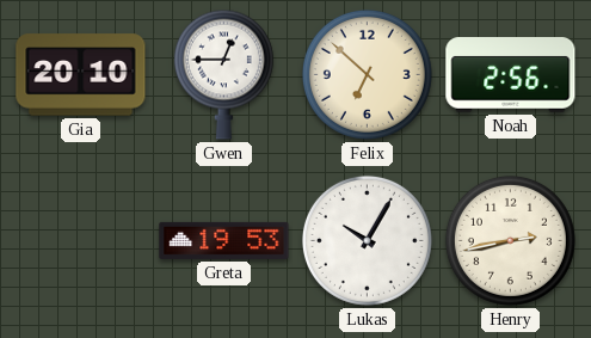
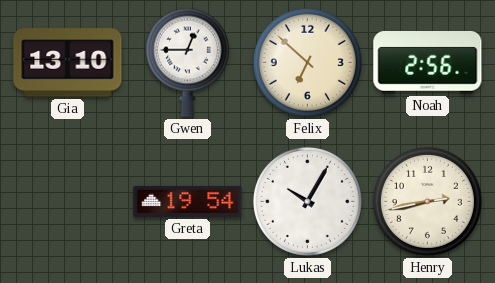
Gia: 20:10 -> 13:10
Greta: 19:53 -> 19:54
